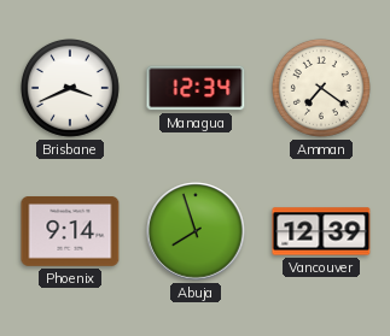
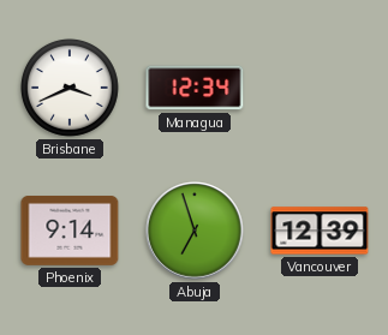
Amman: 7:21 -> none
Abuja: 7:57 -> 6:57
